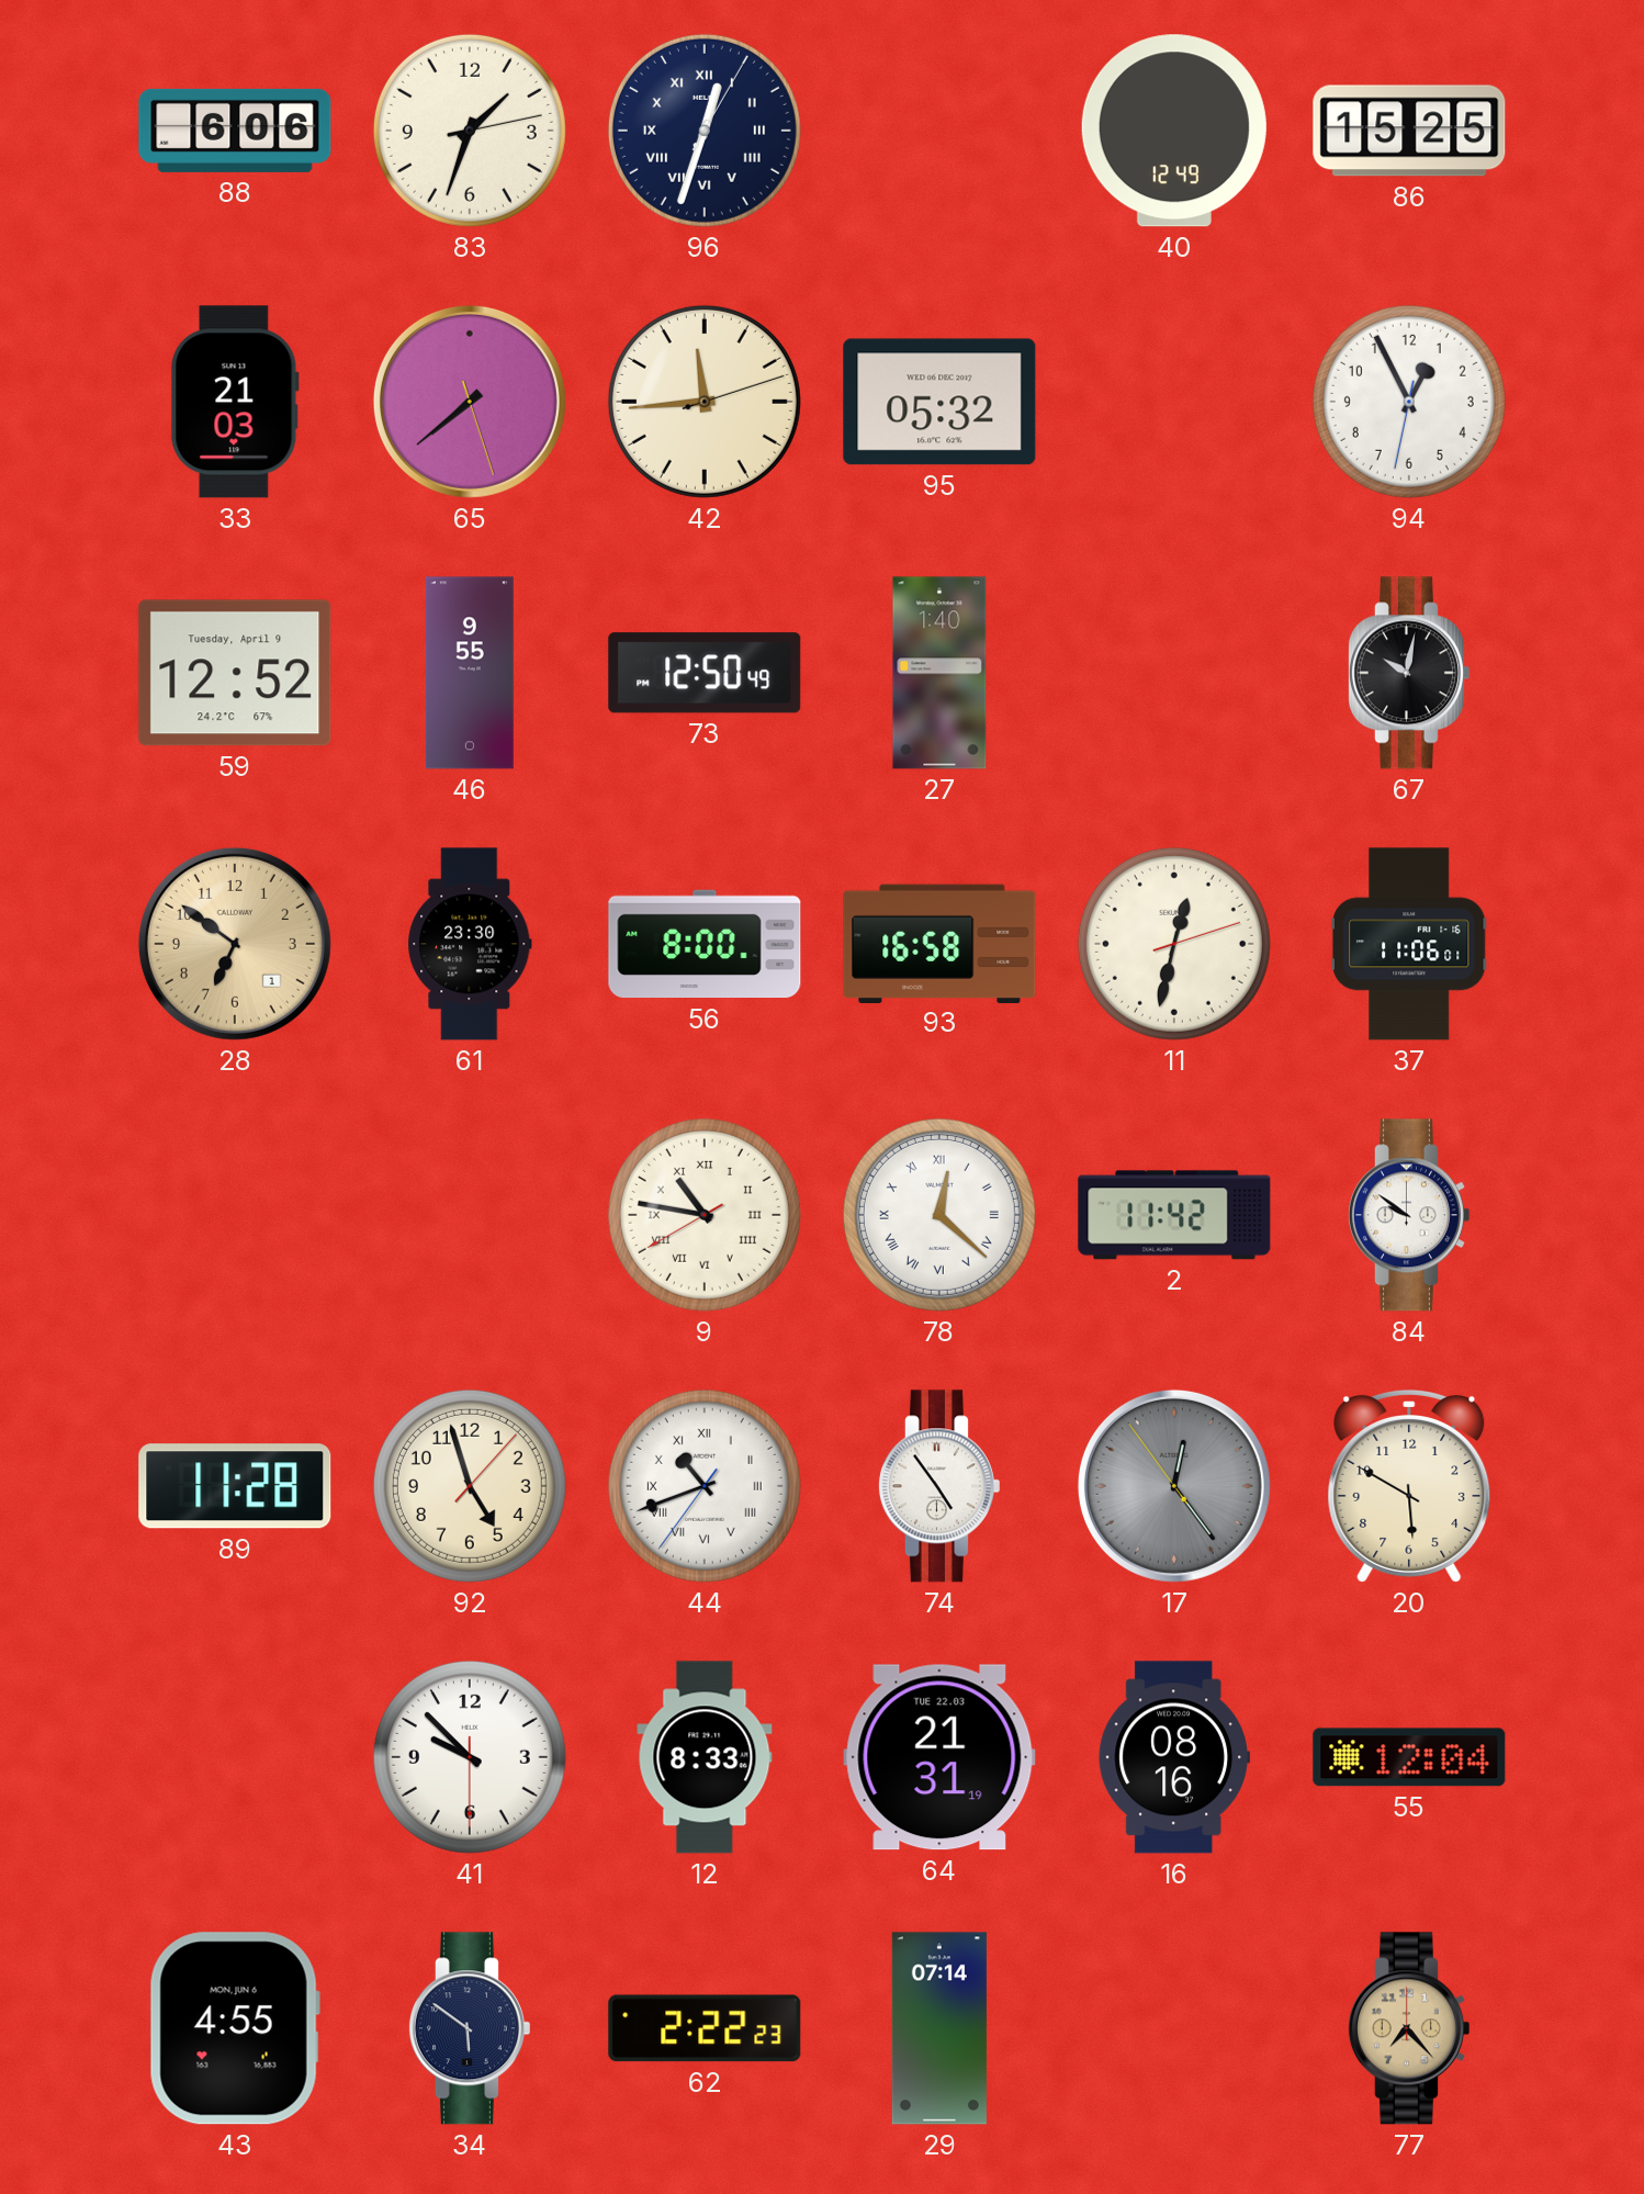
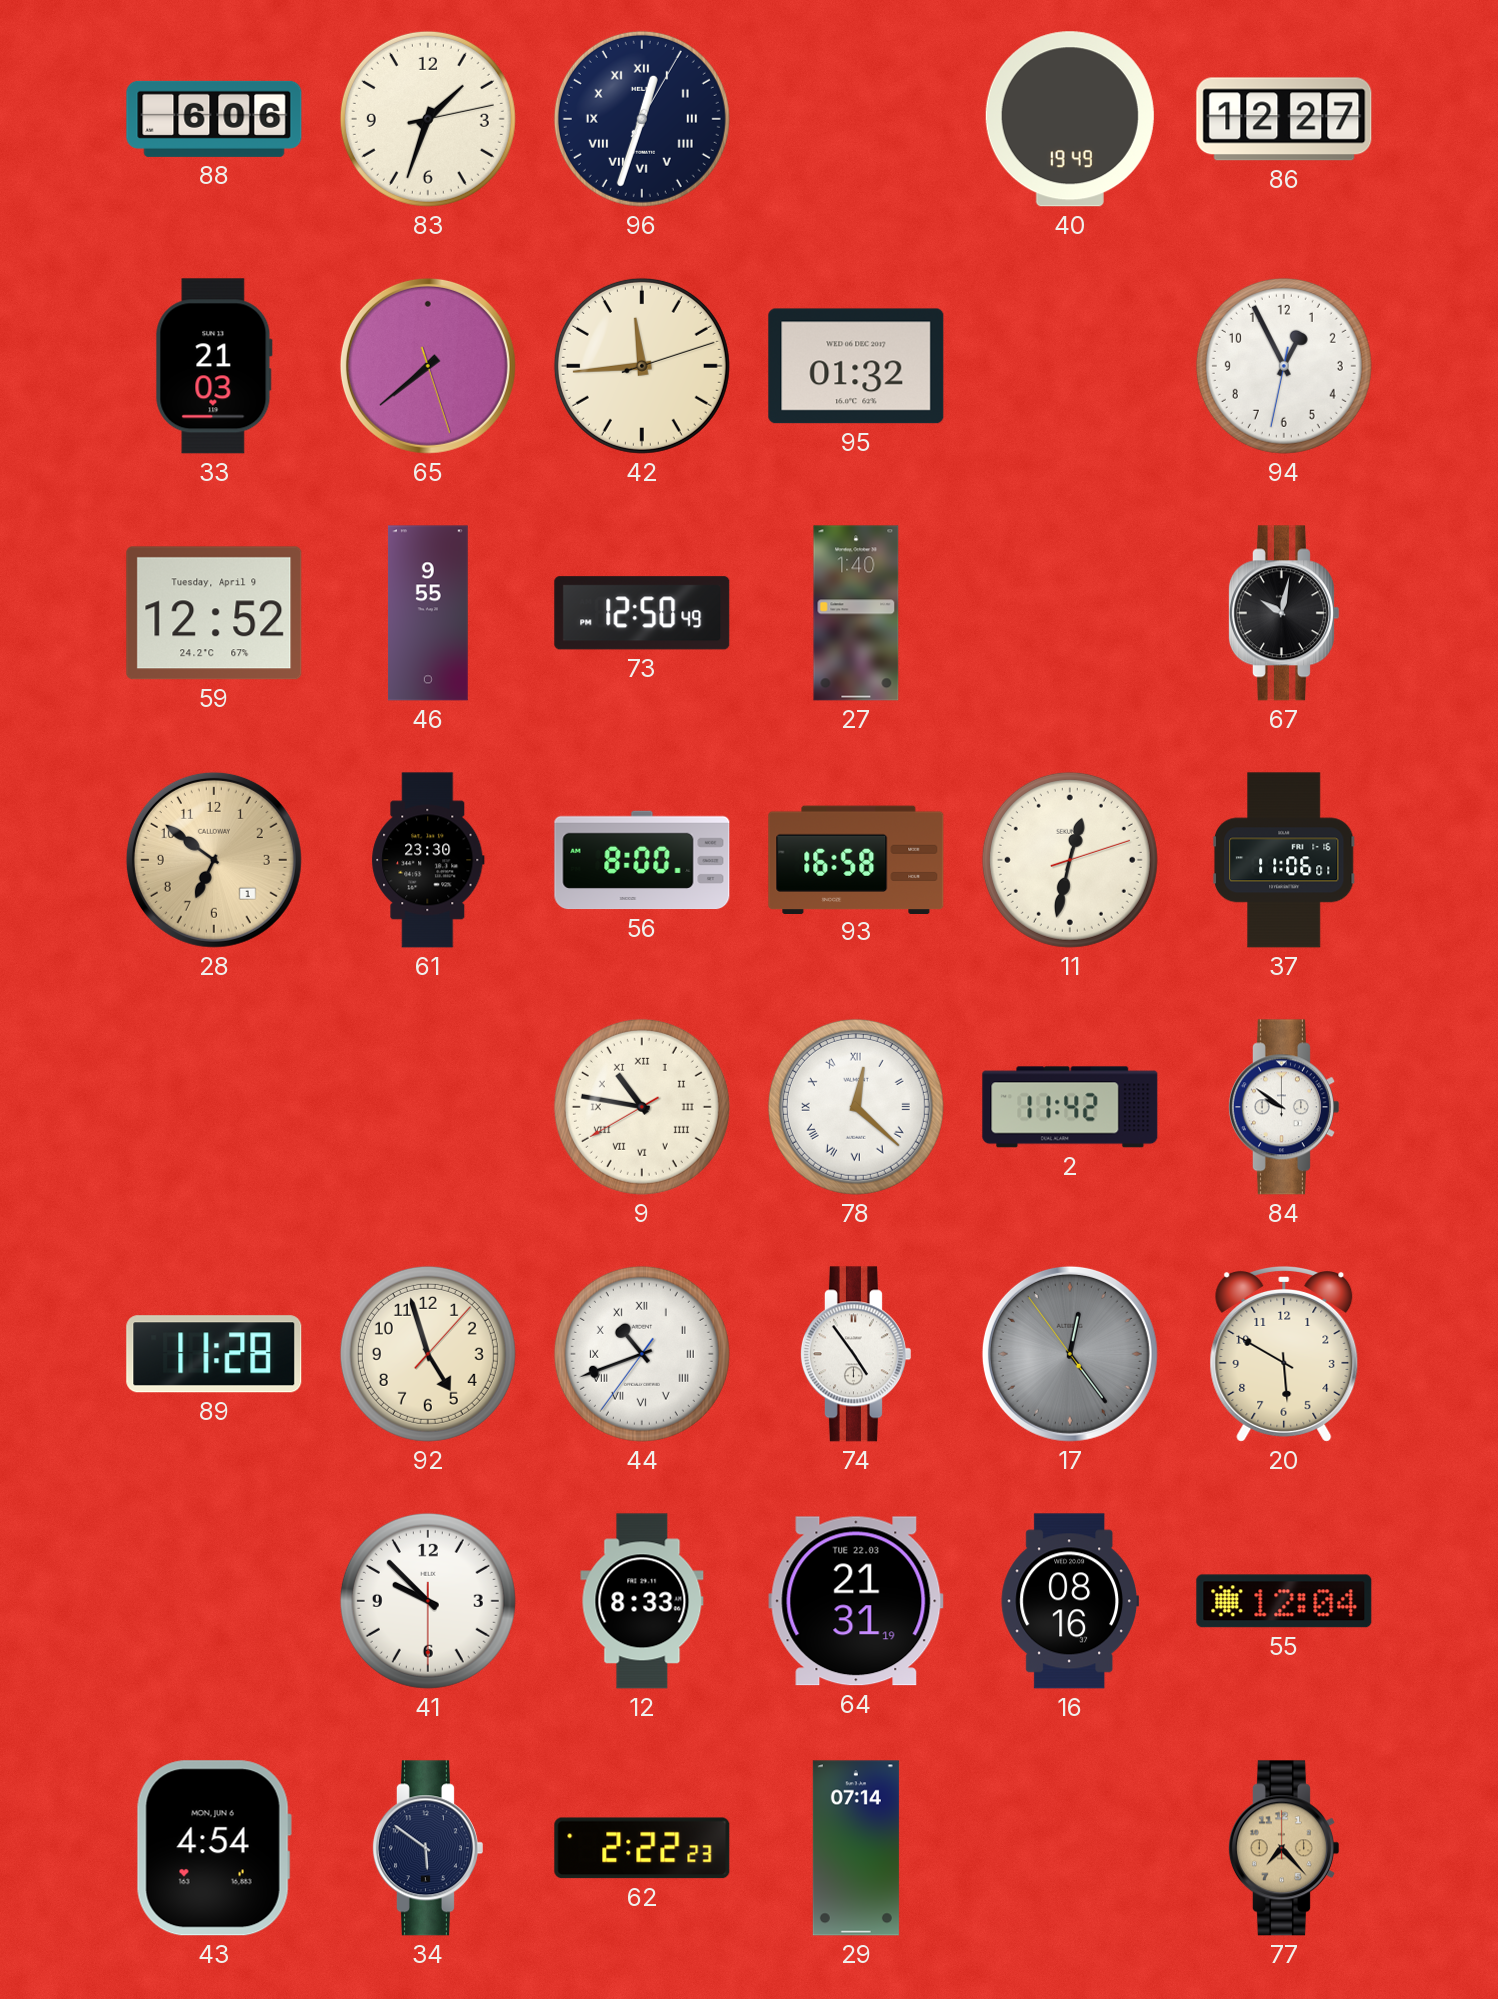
40: 12:49 -> 19:49
86: 15:25 -> 12:27
95: 05:32 -> 01:32
43: 4:55 -> 4:54
